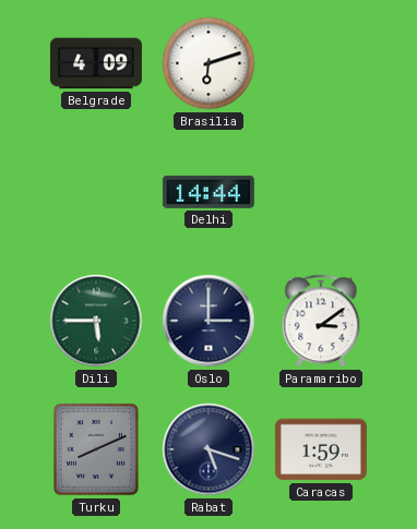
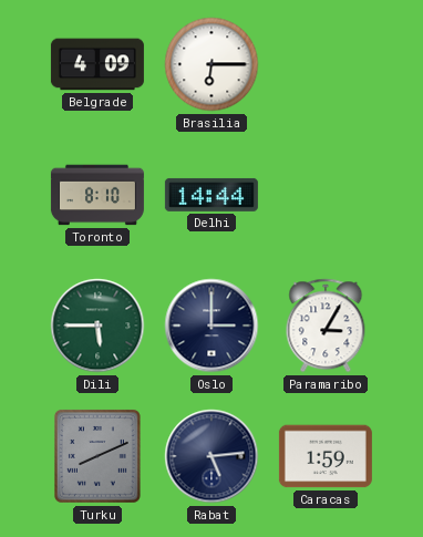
Brasilia: 6:12 -> 6:15
Toronto: none -> 8:10
Paramaribo: 3:09 -> 3:05
Rabat: 5:18 -> 5:14
